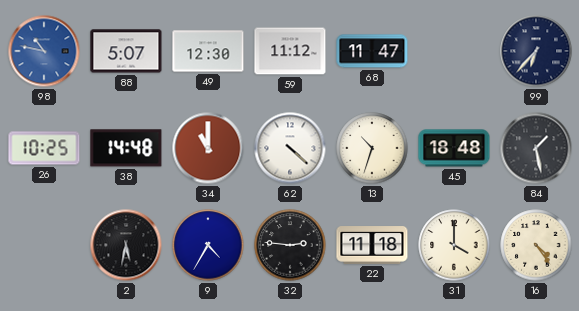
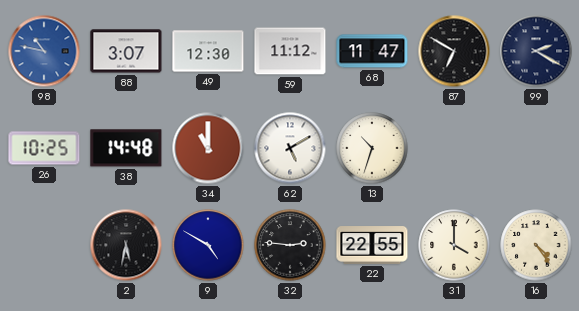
88: 5:07 -> 3:07
87: none -> 6:50
99: 6:37 -> 2:20
62: 4:22 -> 5:10
45: 18:48 -> none
84: 1:28 -> none
9: 4:35 -> 4:50
22: 11:18 -> 22:55
